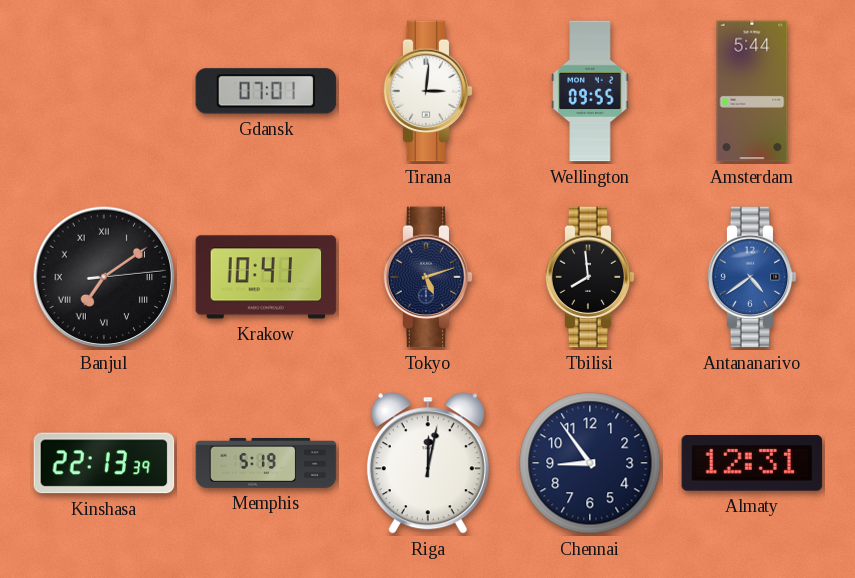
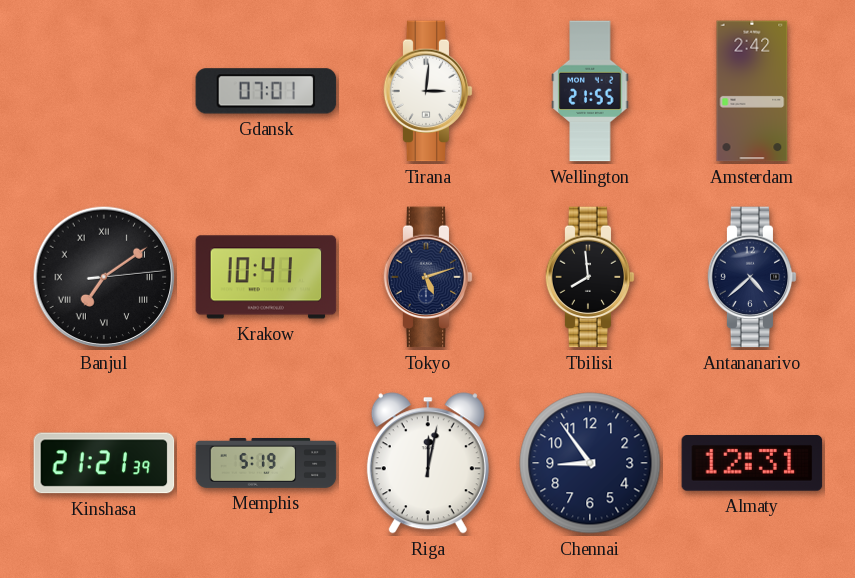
Wellington: 09:55 -> 21:55
Amsterdam: 5:44 -> 2:42
Antananarivo: 4:39 -> 4:38
Antananarivo dial: blue -> navy
Kinshasa: 22:13 -> 21:21
